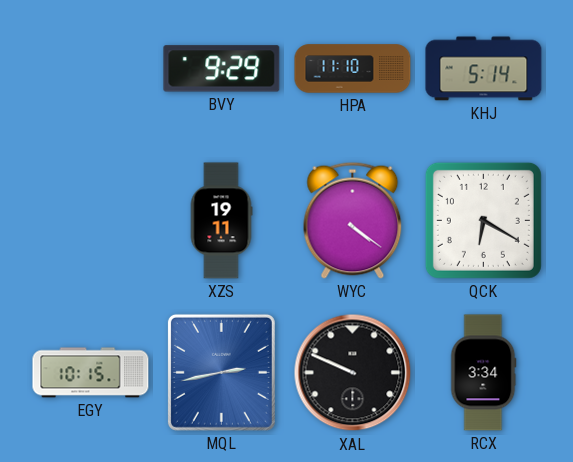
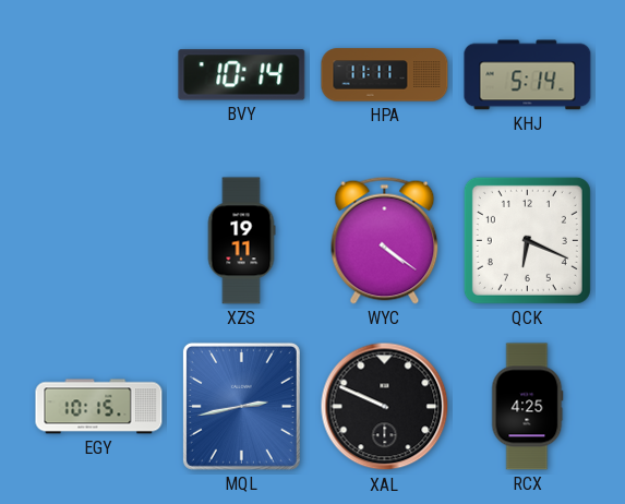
BVY: 9:29 -> 10:14
HPA: 11:10 -> 11:11
QCK: 6:20 -> 6:19
RCX: 3:34 -> 4:25
